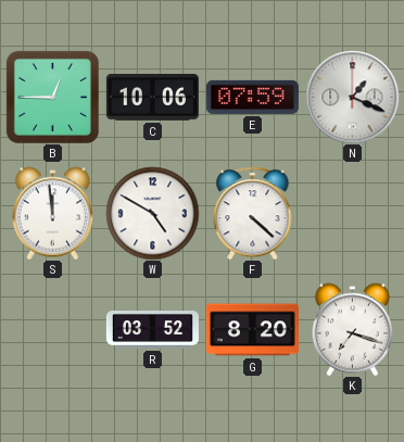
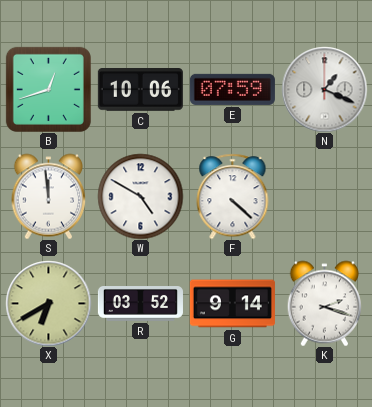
B: 12:45 -> 12:42
X: none -> 6:40
G: 8:20 -> 9:14
K: 7:18 -> 2:18
